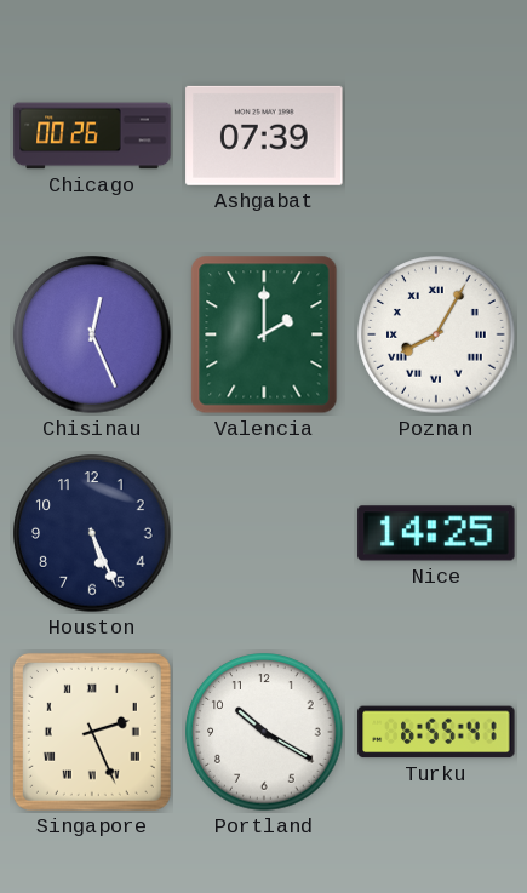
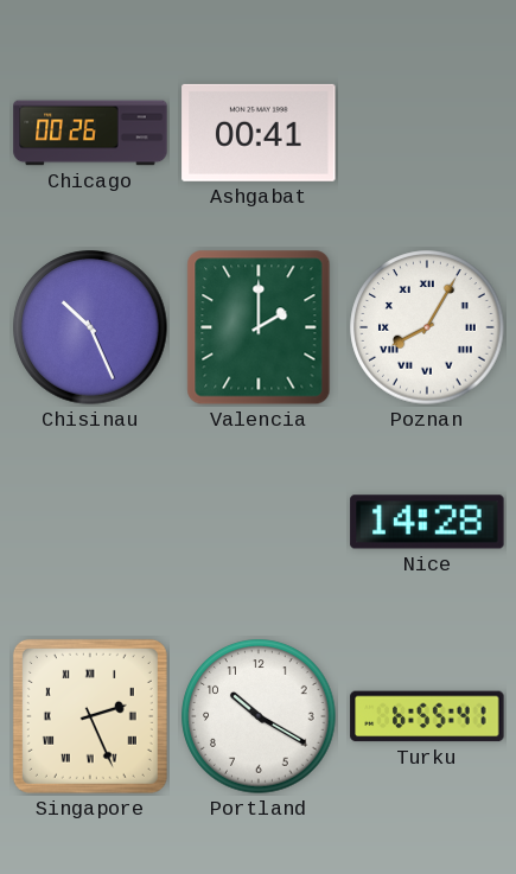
Ashgabat: 07:39 -> 00:41
Chisinau: 12:26 -> 10:26
Houston: 5:26 -> none
Nice: 14:25 -> 14:28
